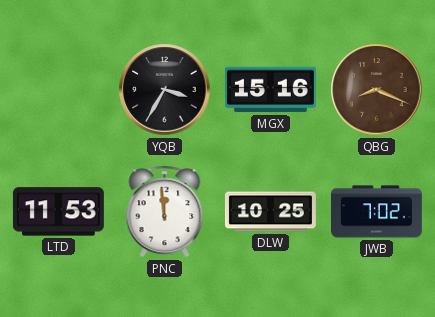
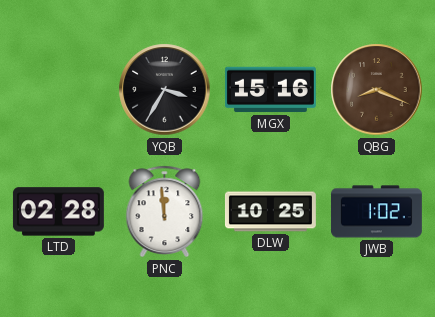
LTD: 11:53 -> 02:28
JWB: 7:02 -> 1:02
